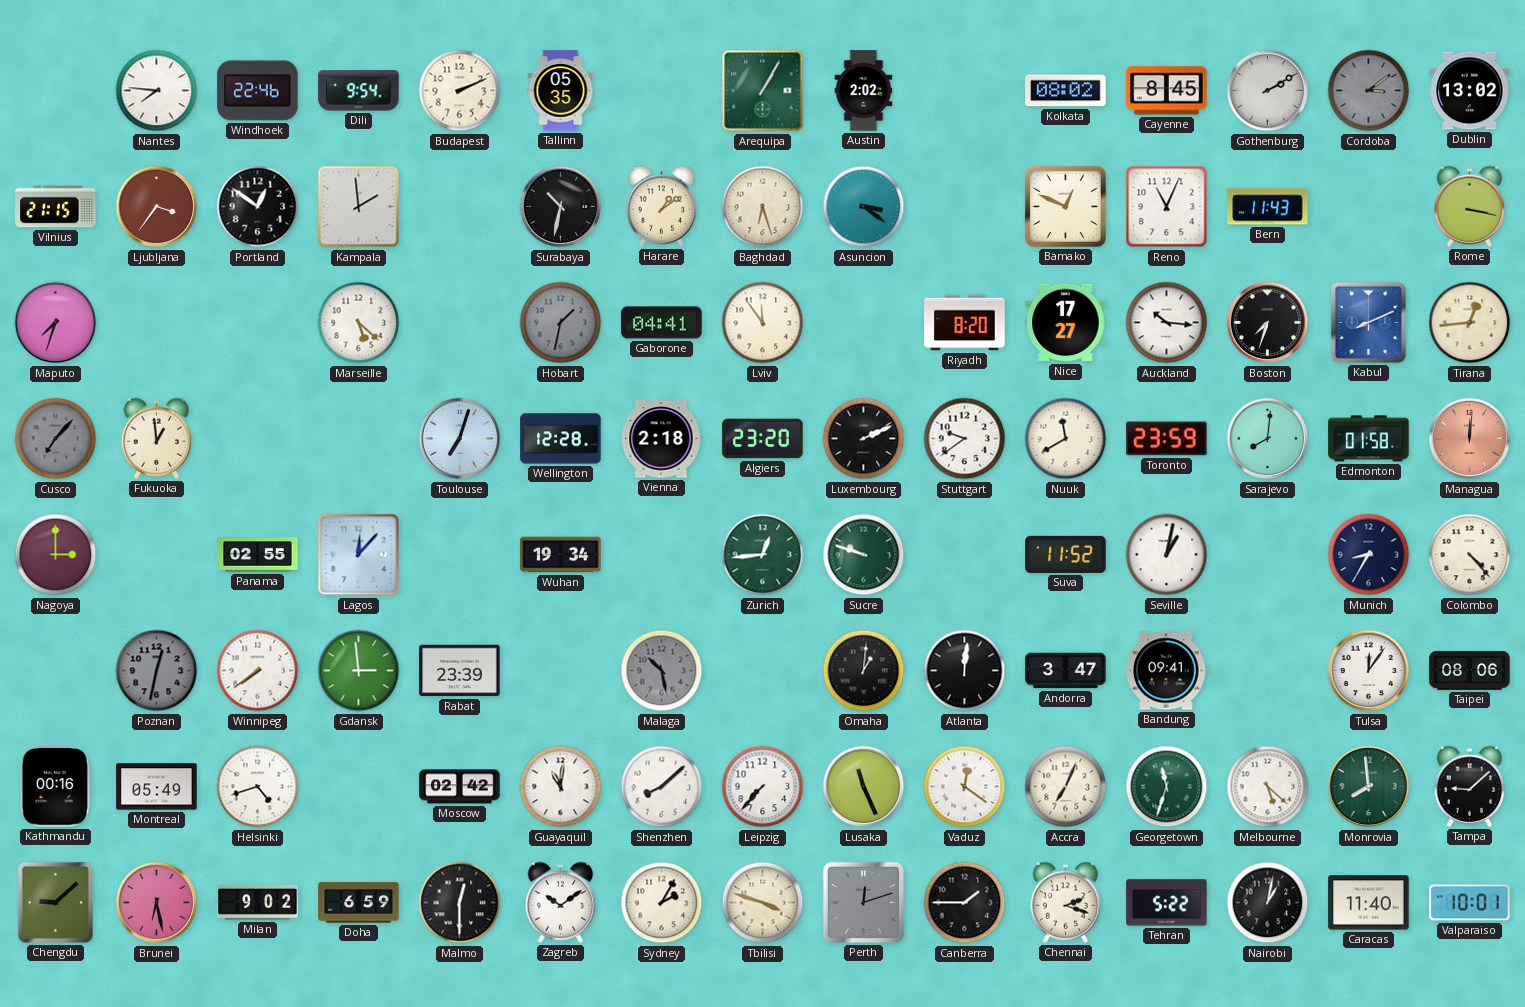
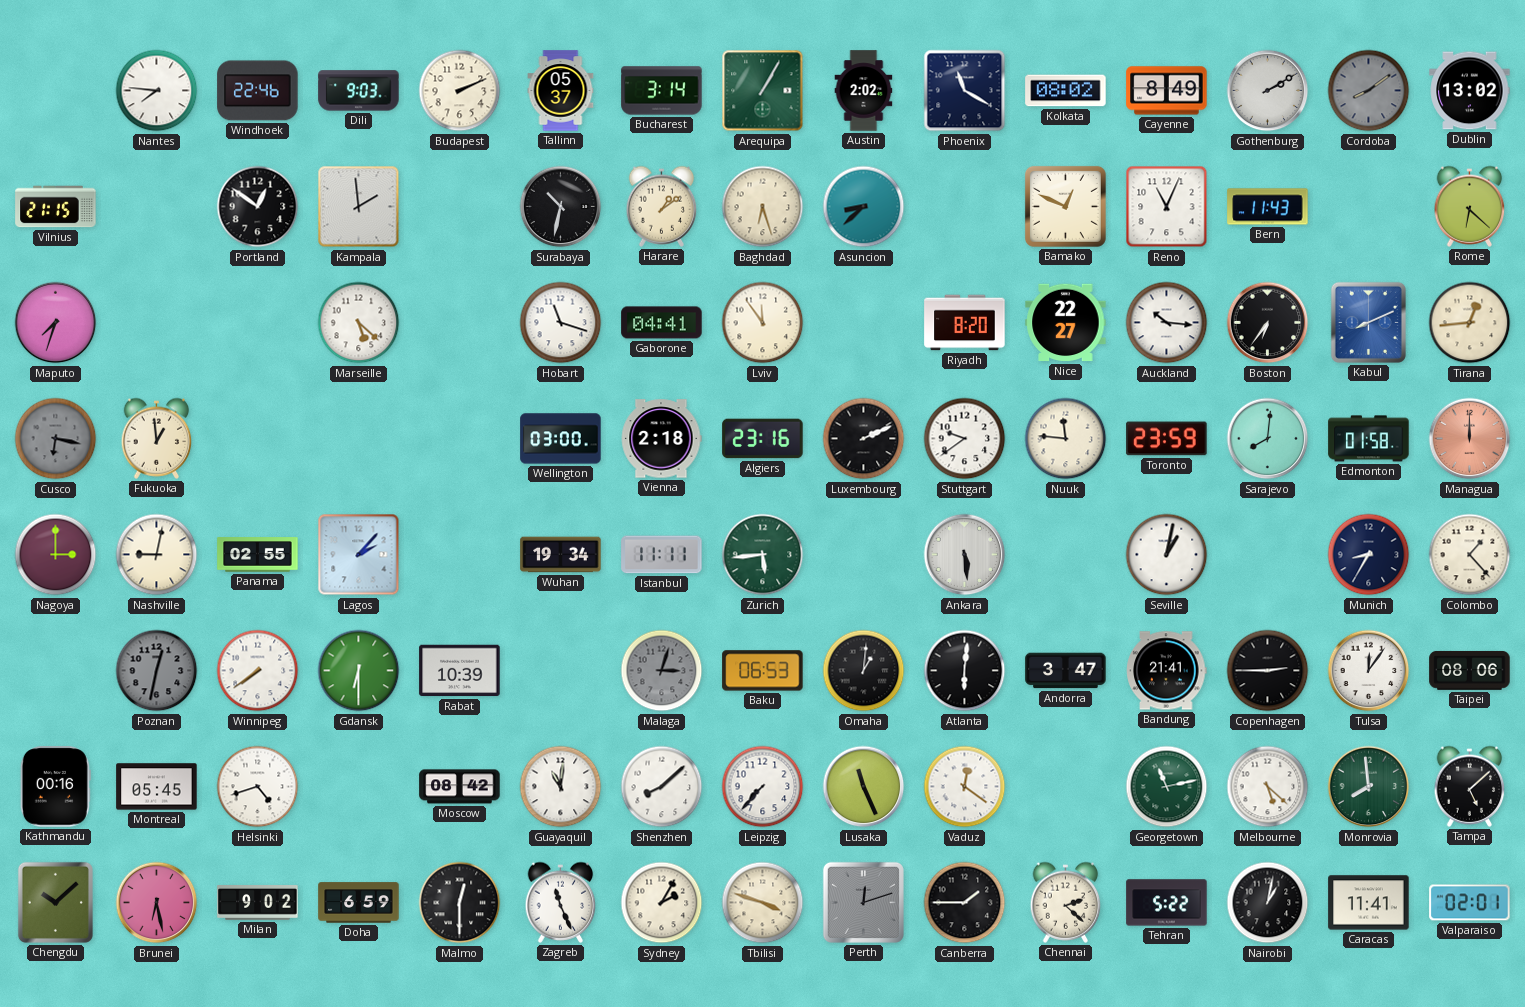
Dili: 9:54 -> 9:03
Tallinn: 05:35 -> 05:37
Bucharest: none -> 3:14
Phoenix: none -> 11:20
Cayenne: 8:45 -> 8:49
Cordoba: 3:09 -> 8:09
Ljubljana: 3:36 -> none
Asuncion: 3:21 -> 8:38
Rome: 3:17 -> 6:22
Hobart: 1:32 -> 11:18
Hobart dial: grey -> white
Nice: 17:27 -> 22:27
Boston: 7:33 -> 6:36
Cusco: 7:07 -> 6:17
Toulouse: 7:03 -> none
Wellington: 12:28 -> 03:00
Algiers: 23:20 -> 23:16
Nuuk: 11:40 -> 11:46
Managua: 12:01 -> 12:00
Nashville: none -> 9:02
Lagos: 12:07 -> 2:07
Istanbul: none -> 11:11
Zurich: 12:44 -> 5:44
Sucre: 9:48 -> none
Ankara: none -> 5:29
Suva: 11:52 -> none
Colombo: 4:23 -> 1:23
Gdansk: 2:59 -> 6:30
Rabat: 23:39 -> 10:39
Malaga: 10:28 -> 3:03
Baku: none -> 06:53
Atlanta: 12:01 -> 6:01
Bandung: 09:41 -> 21:41
Copenhagen: none -> 2:45
Montreal: 05:49 -> 05:45
Moscow: 02:42 -> 08:42
Accra: 7:04 -> none
Georgetown: 11:33 -> 11:13
Tampa: 9:08 -> 5:08
Chengdu: 9:08 -> 10:08
Zagreb: 10:09 -> 11:26
Chennai: 2:18 -> 2:22
Caracas: 11:40 -> 11:41
Valparaiso: 10:01 -> 02:01
